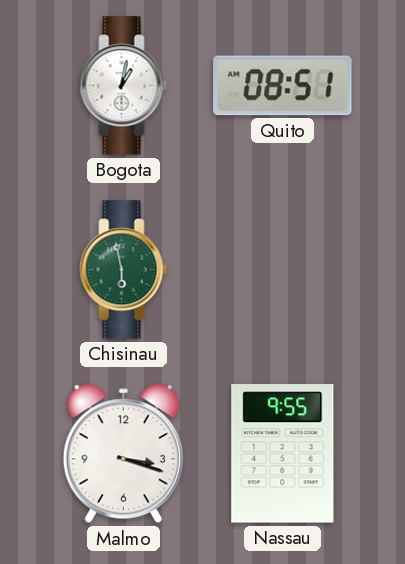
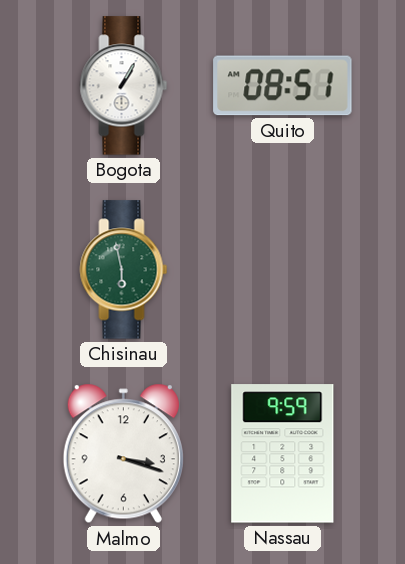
Bogota: 1:02 -> 1:05
Nassau: 9:55 -> 9:59
